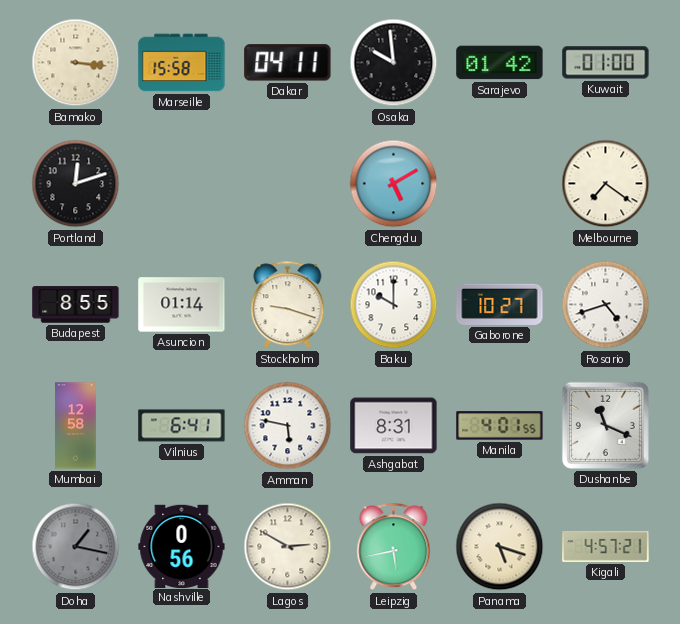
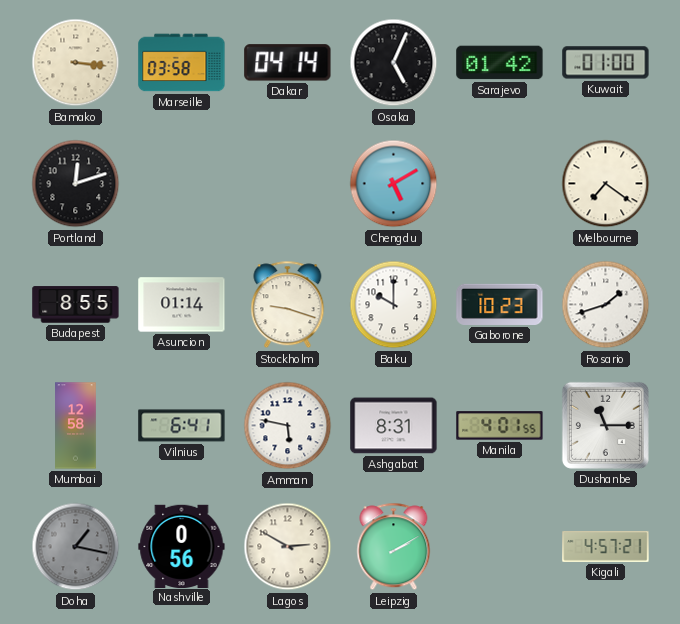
Marseille: 15:58 -> 03:58
Dakar: 04:11 -> 04:14
Osaka: 9:59 -> 5:04
Gaborone: 10:27 -> 10:23
Rosario: 4:42 -> 1:42
Dushanbe: 11:19 -> 11:15
Leipzig: 5:43 -> 2:10
Panama: 5:18 -> none
